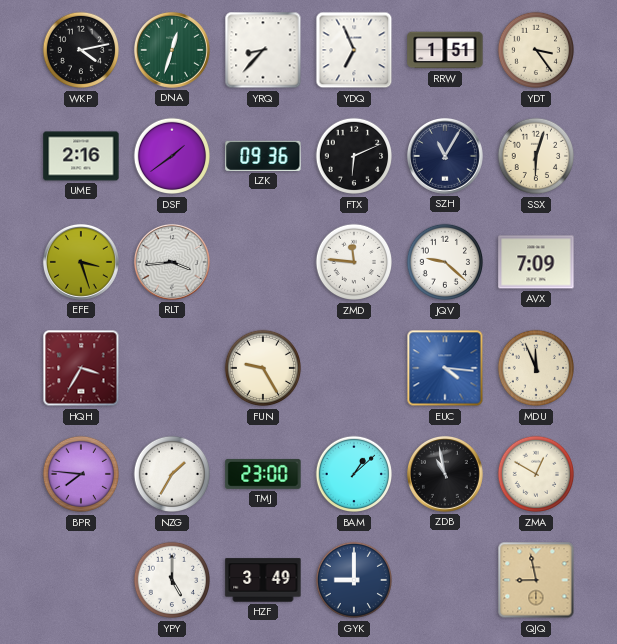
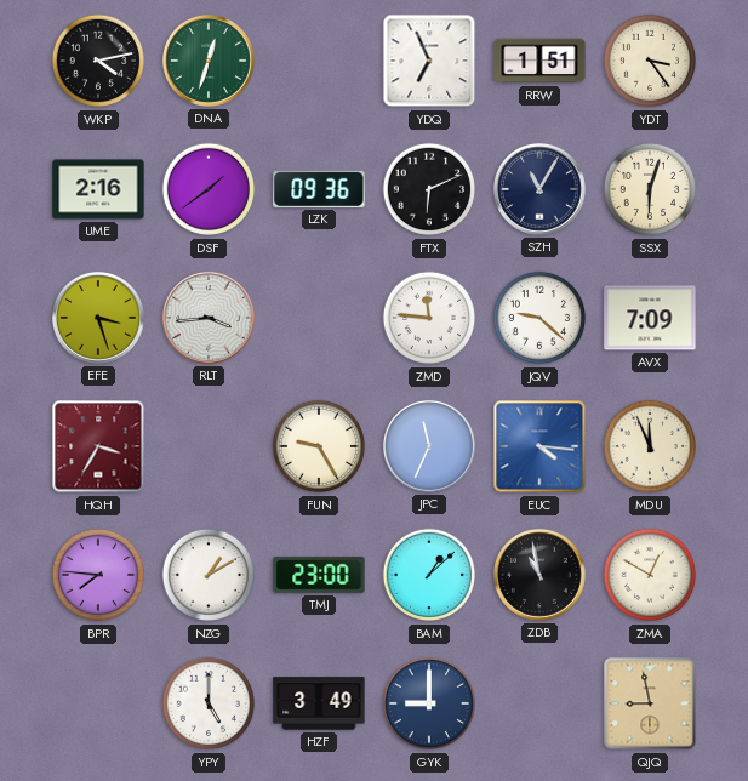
YRQ: 8:37 -> none
JPC: none -> 11:34
NZG: 1:35 -> 1:10
